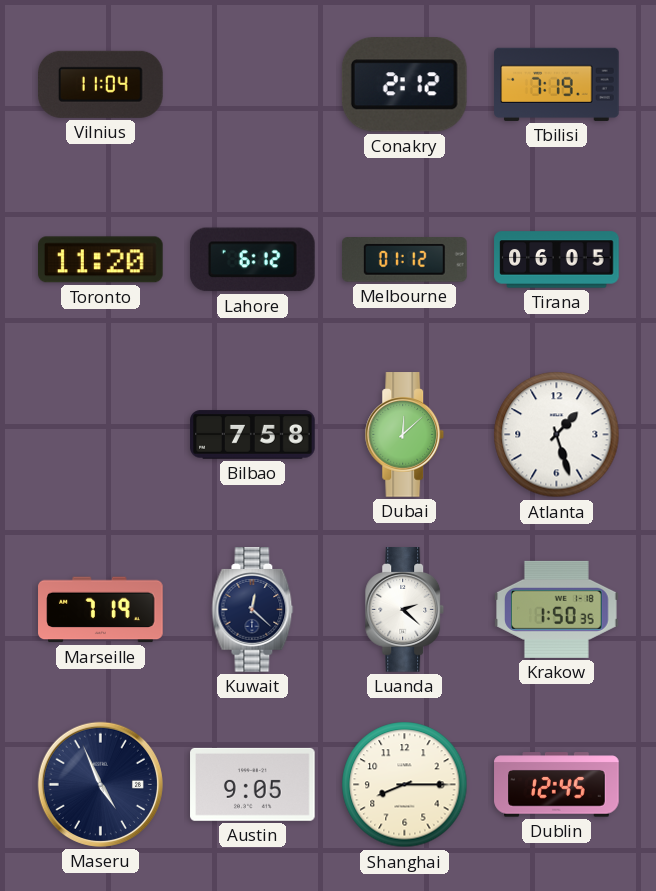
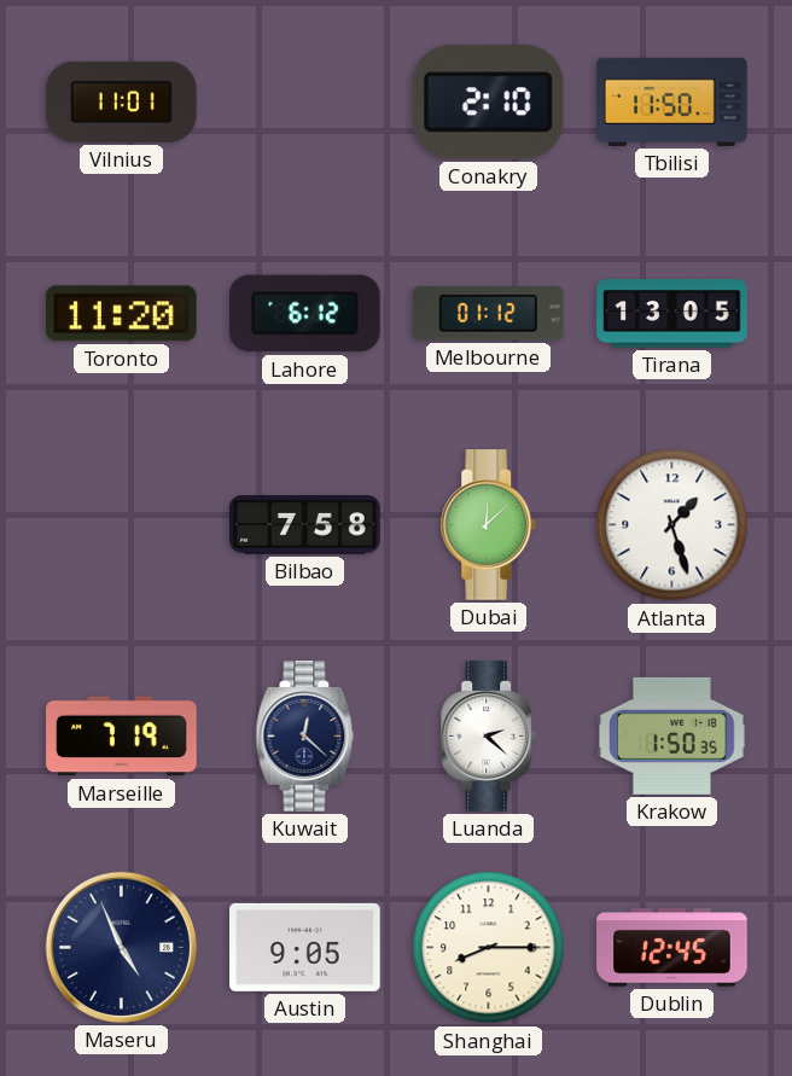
Vilnius: 11:04 -> 11:01
Conakry: 2:12 -> 2:10
Tbilisi: 7:19 -> 11:50
Tirana: 06:05 -> 13:05
